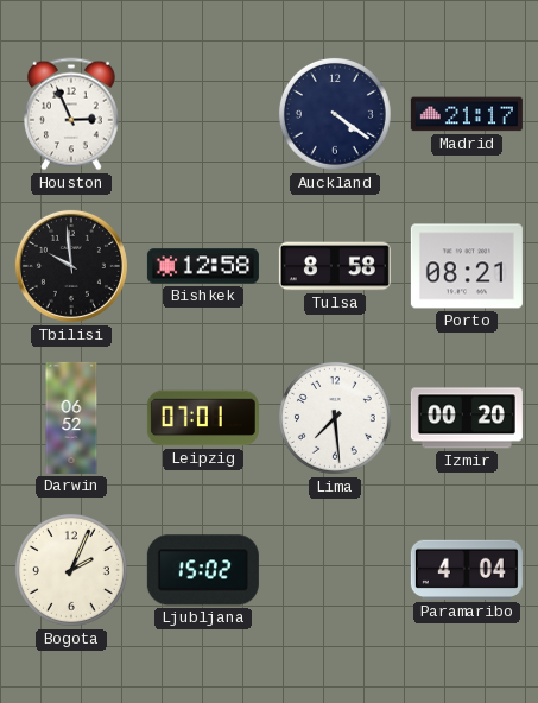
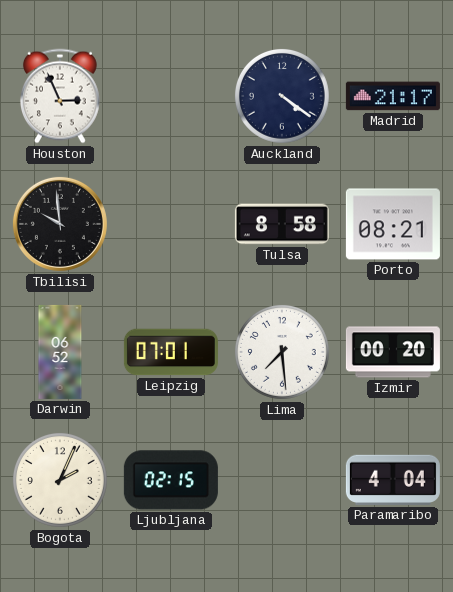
Bishkek: 12:58 -> none
Ljubljana: 15:02 -> 02:15
